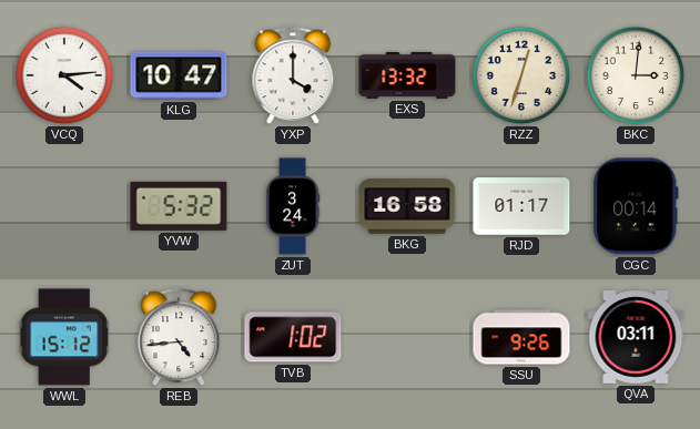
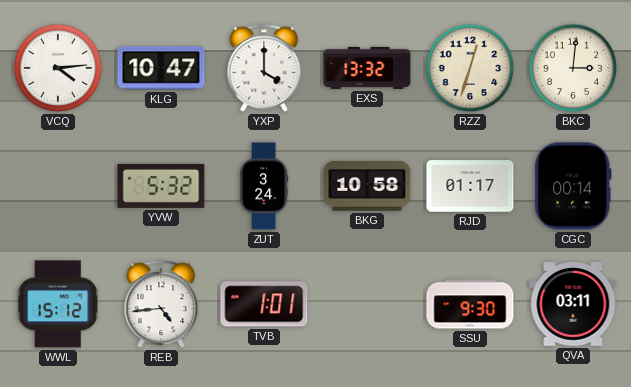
BKG: 16:58 -> 10:58
TVB: 1:02 -> 1:01
SSU: 9:26 -> 9:30
